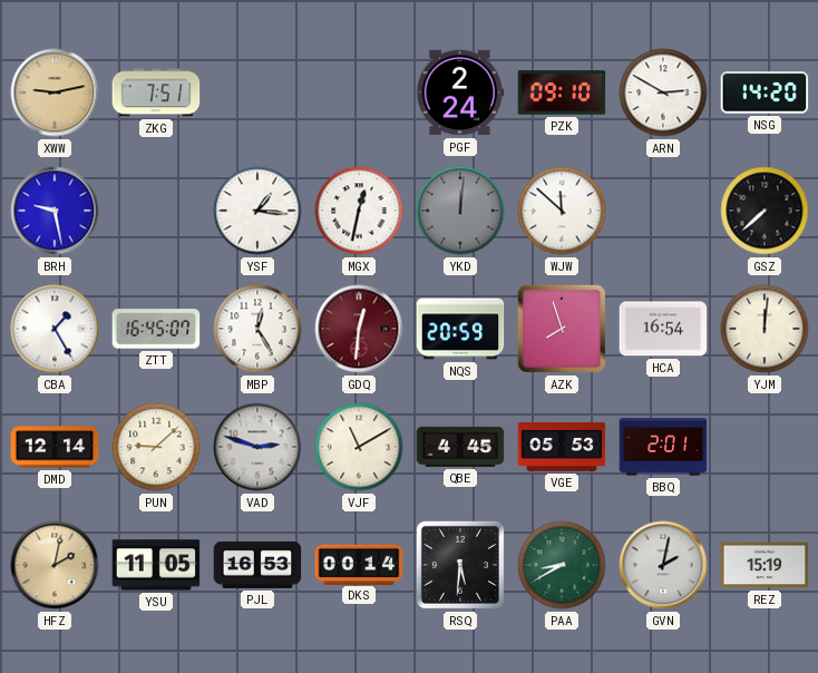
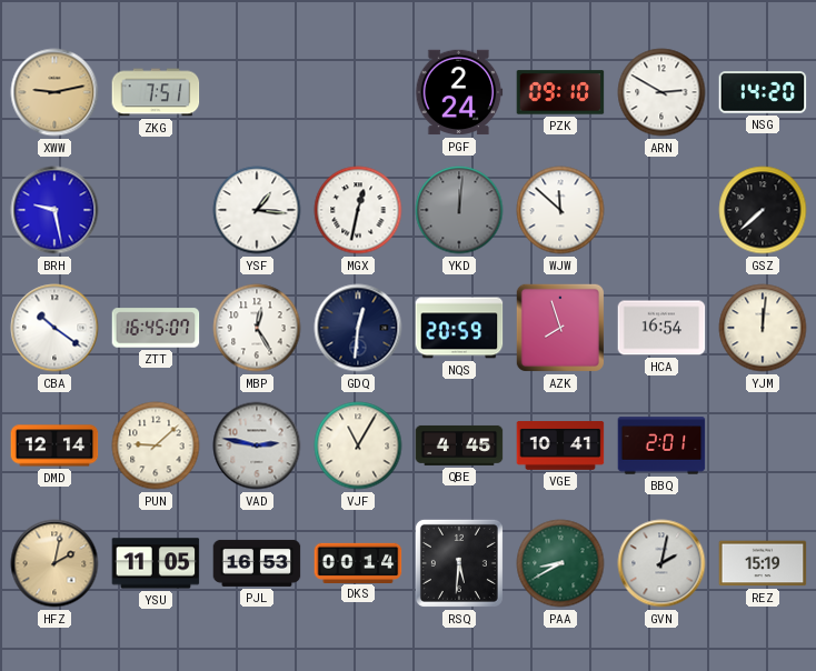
CBA: 1:25 -> 10:21
GDQ dial: burgundy -> navy
VAD: 2:48 -> 2:47
VJF: 11:10 -> 11:05
VGE: 05:53 -> 10:41
